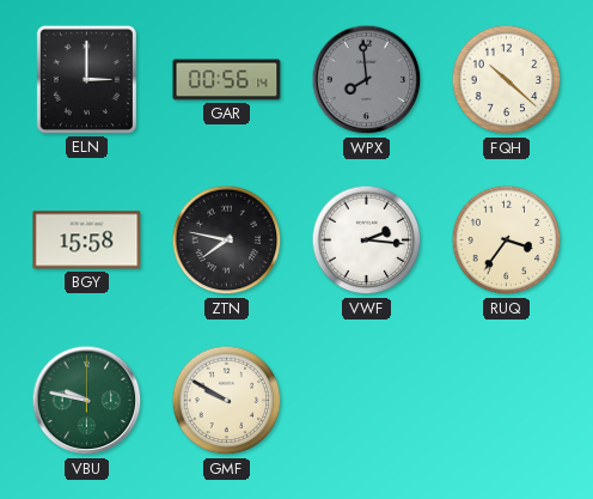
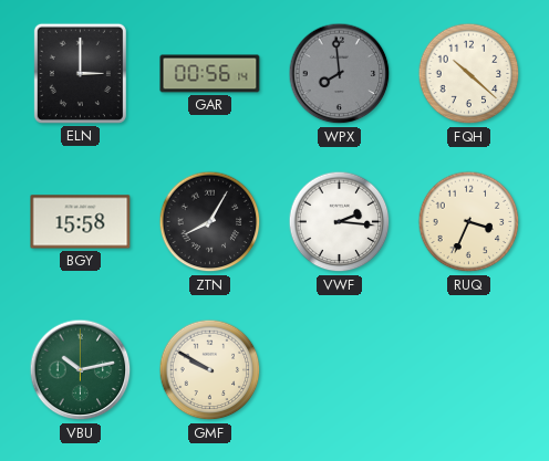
ZTN: 7:47 -> 8:05
RUQ: 3:36 -> 3:34
VBU: 9:47 -> 10:13
